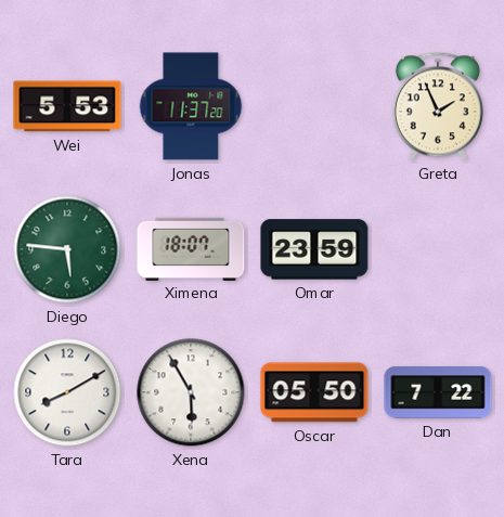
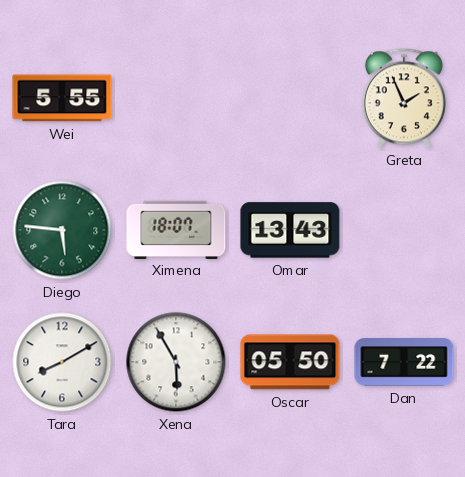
Wei: 5:53 -> 5:55
Jonas: 11:37 -> none
Omar: 23:59 -> 13:43
